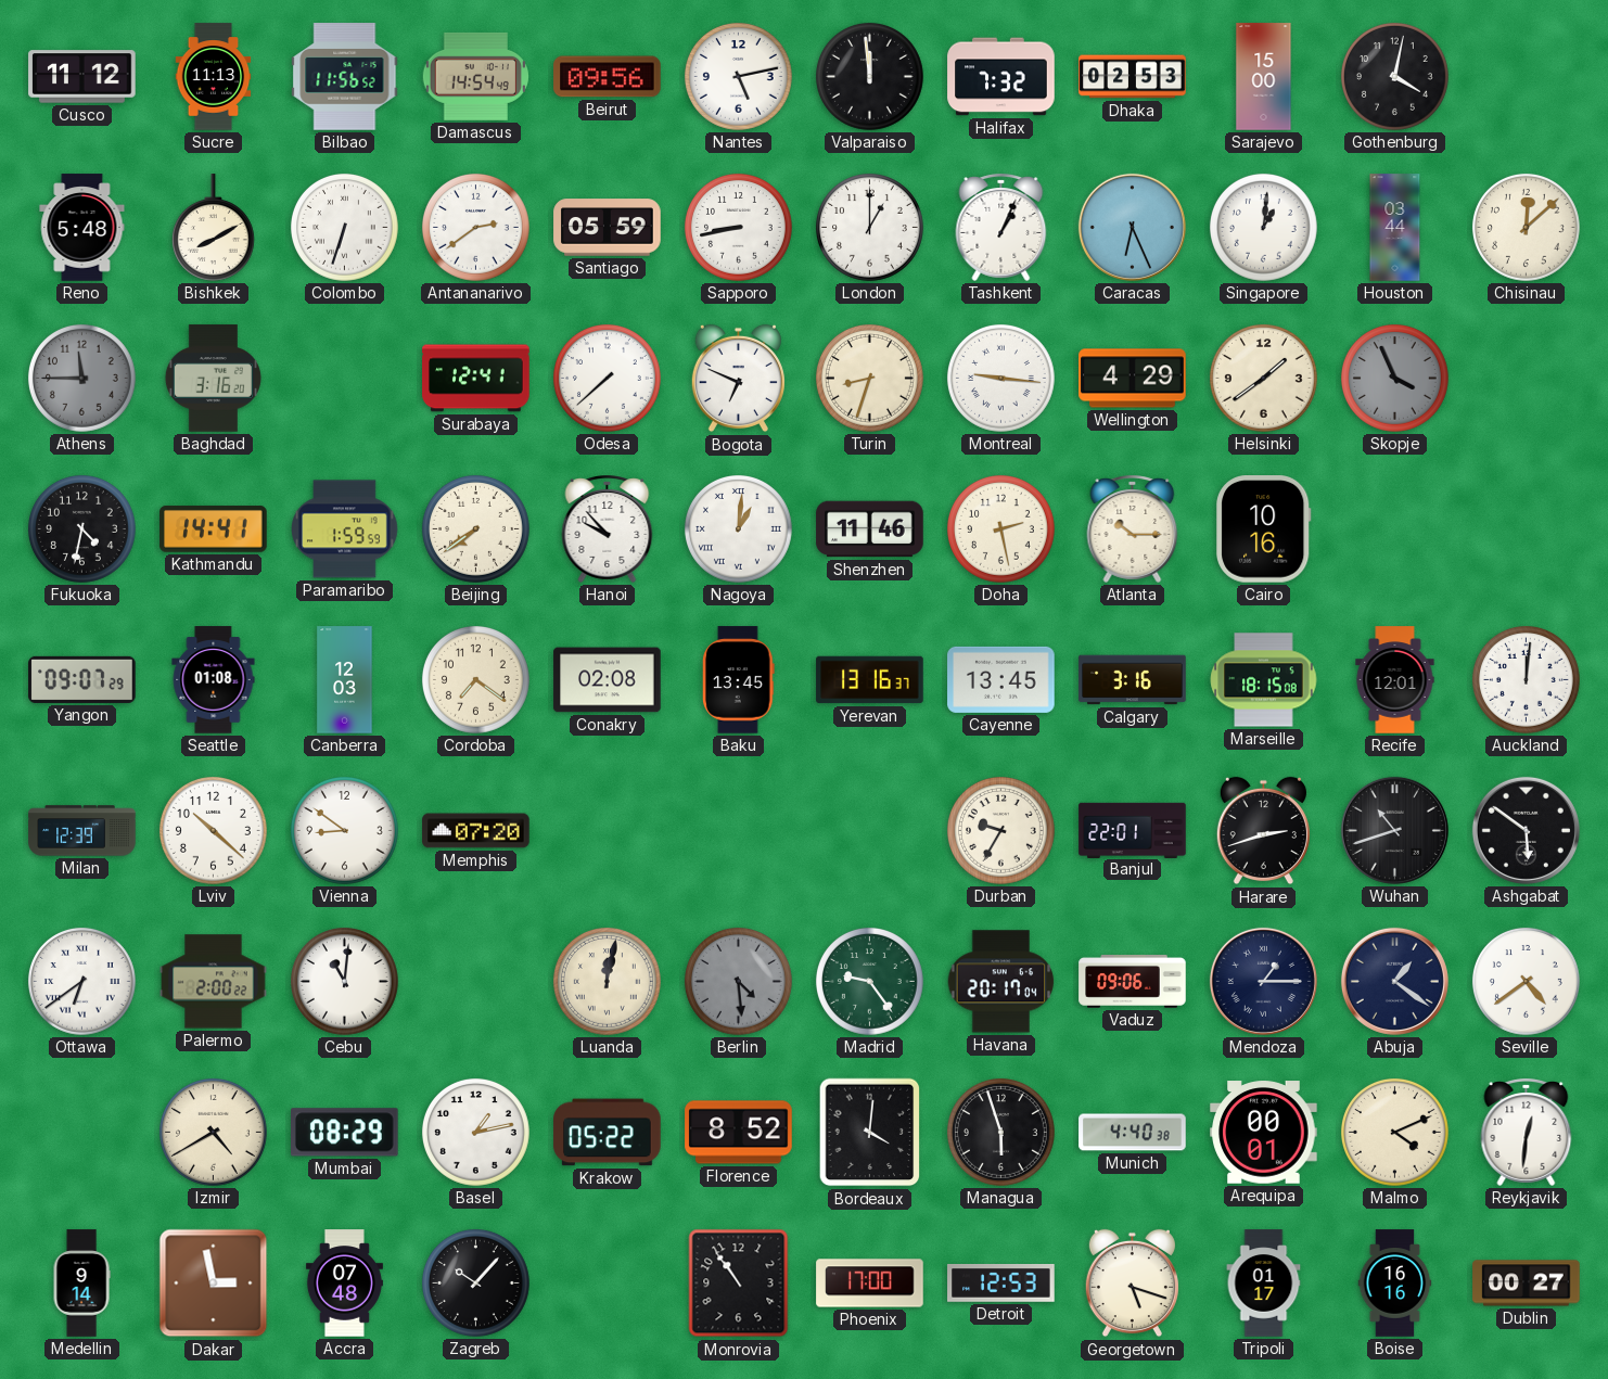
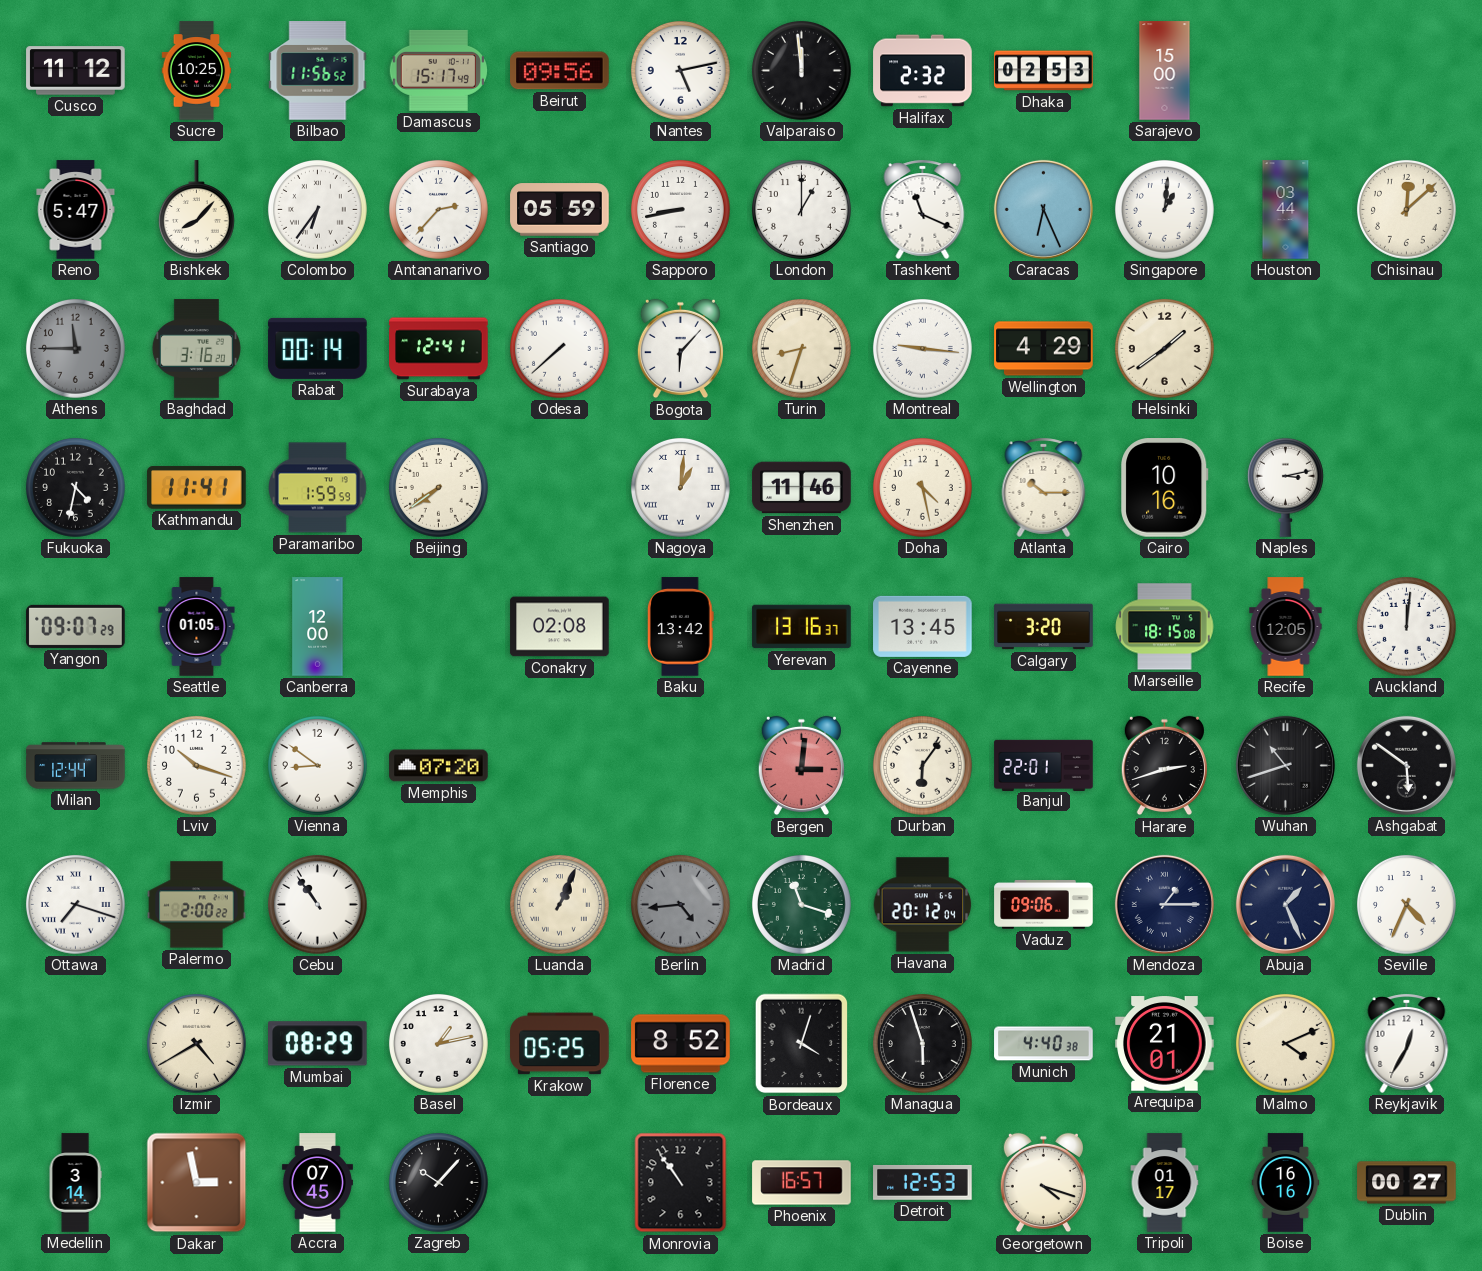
Sucre: 11:13 -> 10:25
Damascus: 14:54 -> 15:17
Halifax: 7:32 -> 2:32
Gothenburg: 4:02 -> none
Reno: 5:48 -> 5:47
Bishkek: 8:10 -> 8:07
Colombo: 6:33 -> 6:36
Antananarivo: 2:39 -> 2:37
Tashkent: 1:04 -> 11:19
Rabat: none -> 00:14
Bogota: 6:49 -> 6:07
Skopje: 3:56 -> none
Kathmandu: 14:41 -> 11:41
Hanoi: 9:53 -> none
Doha: 2:28 -> 4:28
Naples: none -> 3:13
Seattle: 01:08 -> 01:05
Canberra: 12:03 -> 12:00
Cordoba: 7:21 -> none
Baku: 13:45 -> 13:42
Calgary: 3:16 -> 3:20
Recife: 12:01 -> 12:05
Milan: 12:39 -> 12:44
Lviv: 10:22 -> 10:18
Bergen: none -> 3:01
Durban: 9:35 -> 6:06
Ottawa: 6:39 -> 7:18
Cebu: 11:01 -> 10:54
Luanda: 12:02 -> 1:04
Berlin: 4:29 -> 4:44
Madrid: 9:24 -> 11:18
Havana: 20:17 -> 20:12
Abuja: 1:21 -> 1:26
Seville: 4:39 -> 4:34
Krakow: 05:22 -> 05:25
Bordeaux: 4:01 -> 4:03
Arequipa: 00:01 -> 21:01
Reykjavik: 12:31 -> 12:35
Medellin: 9:14 -> 3:14
Accra: 07:48 -> 07:45
Phoenix: 17:00 -> 16:57
Georgetown: 5:18 -> 4:18
